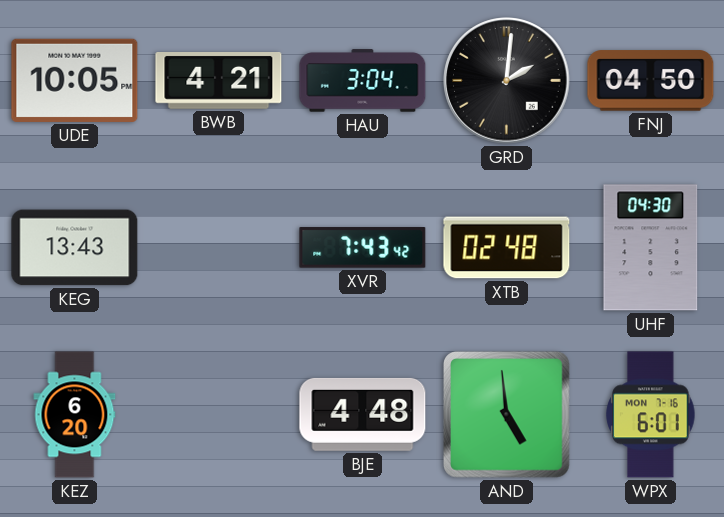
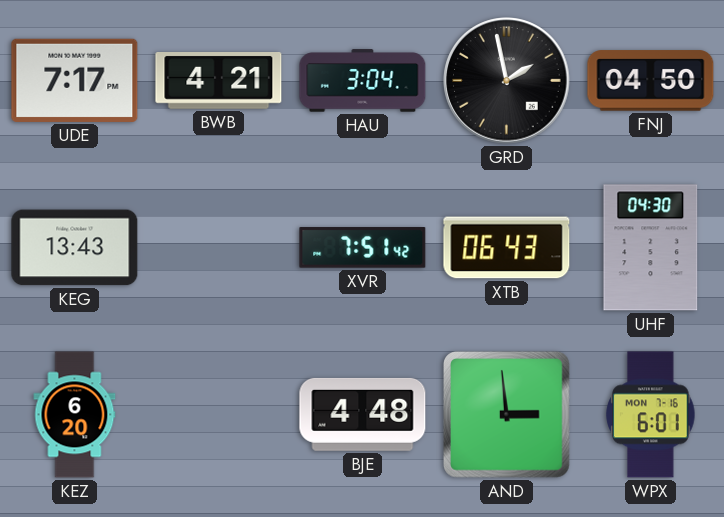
UDE: 10:05 -> 7:17
GRD: 2:01 -> 1:58
XVR: 7:43 -> 7:51
XTB: 02:48 -> 06:43
AND: 4:59 -> 2:59
